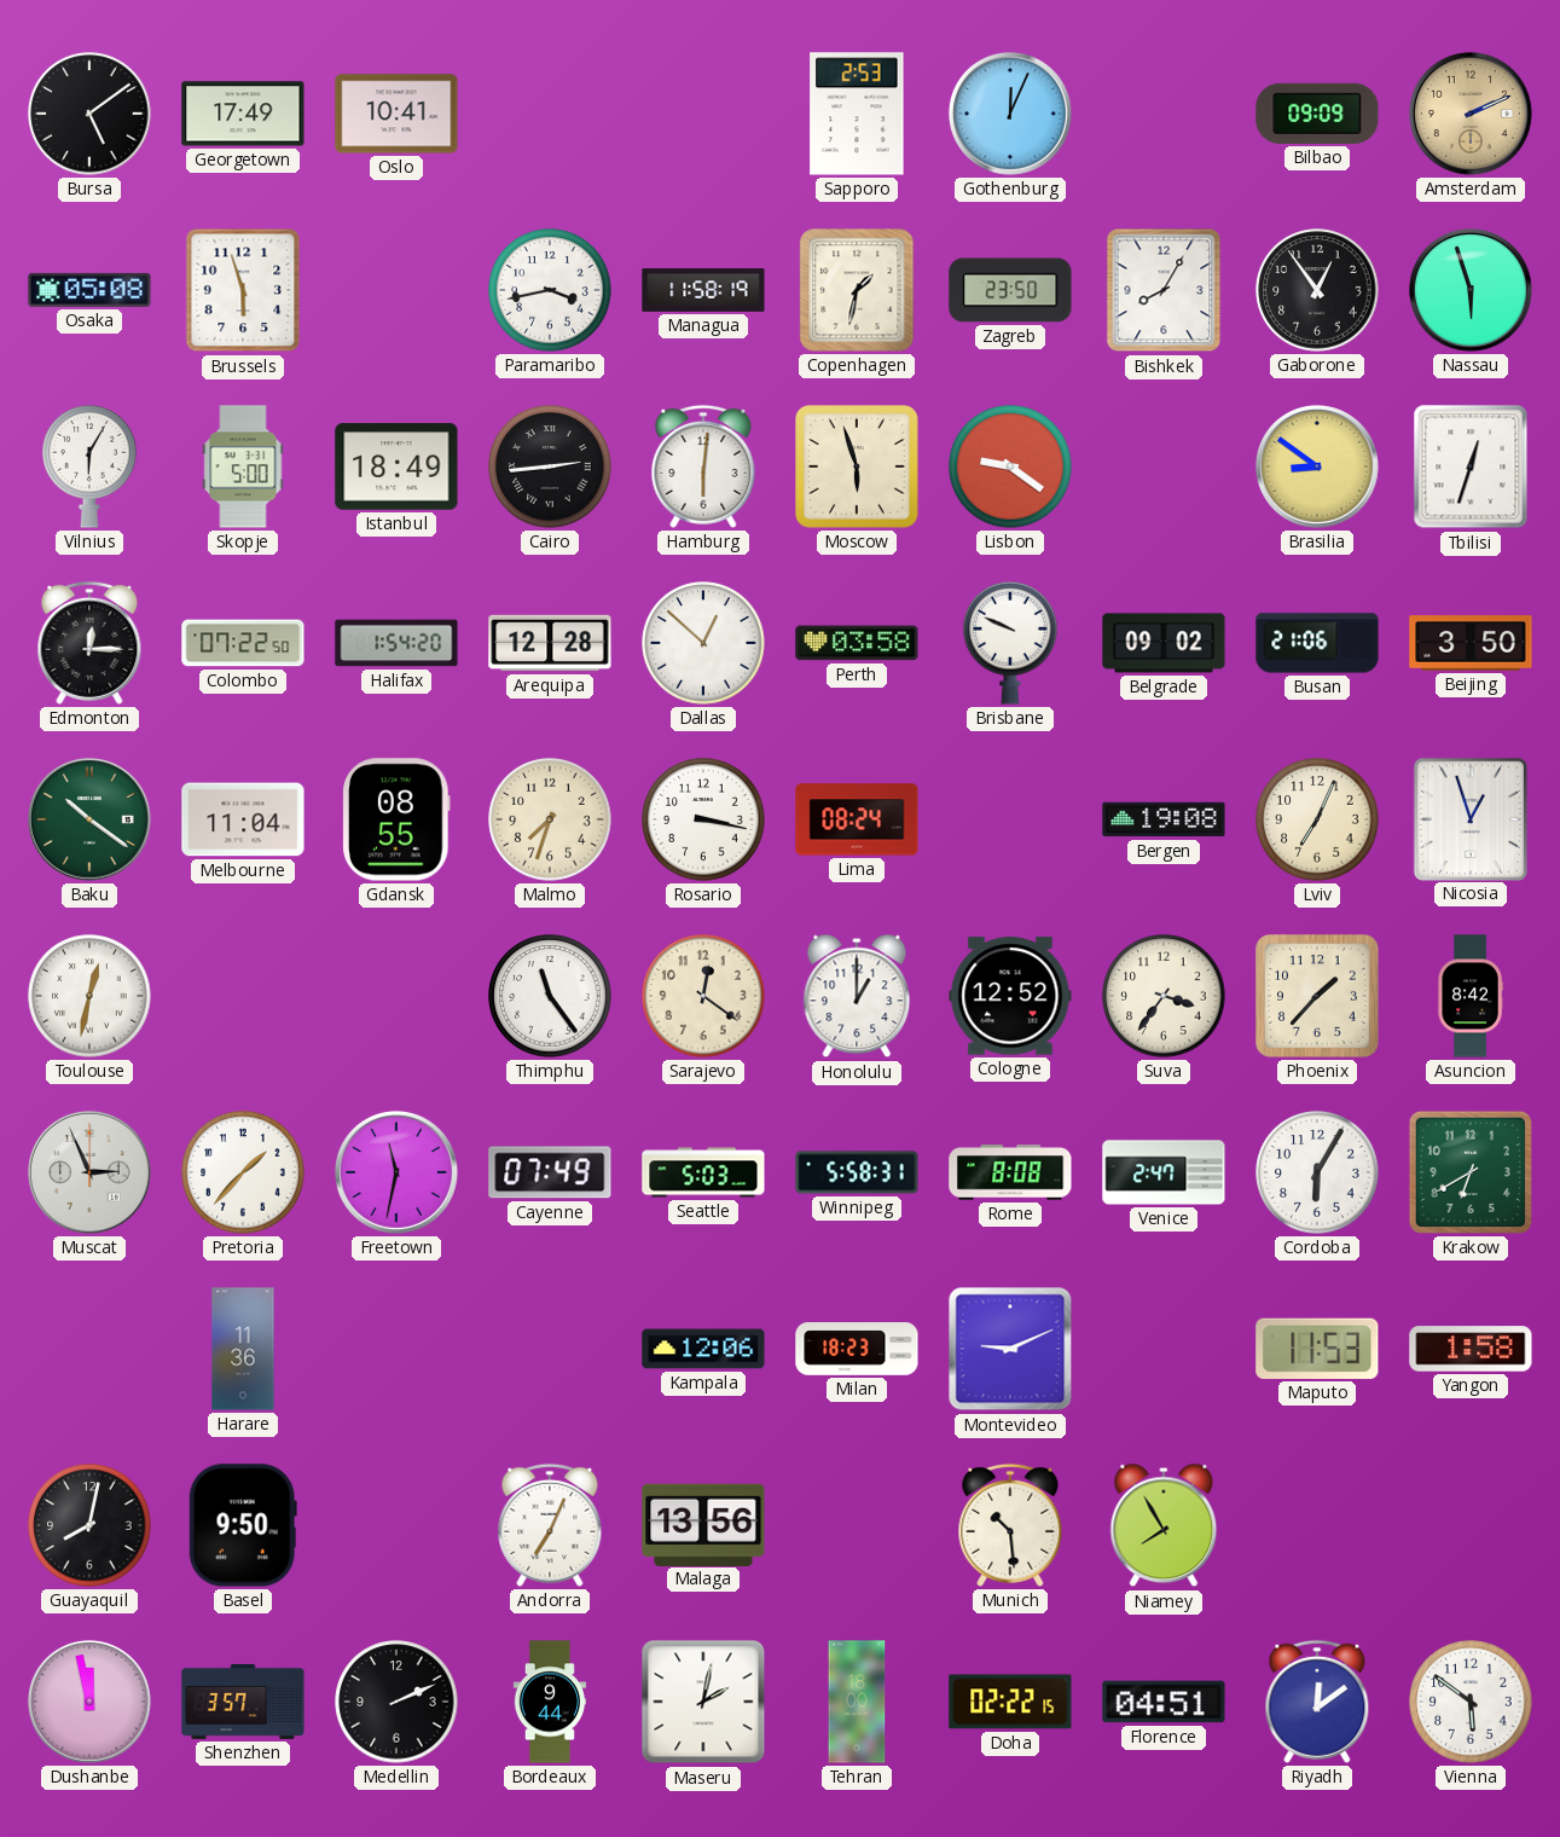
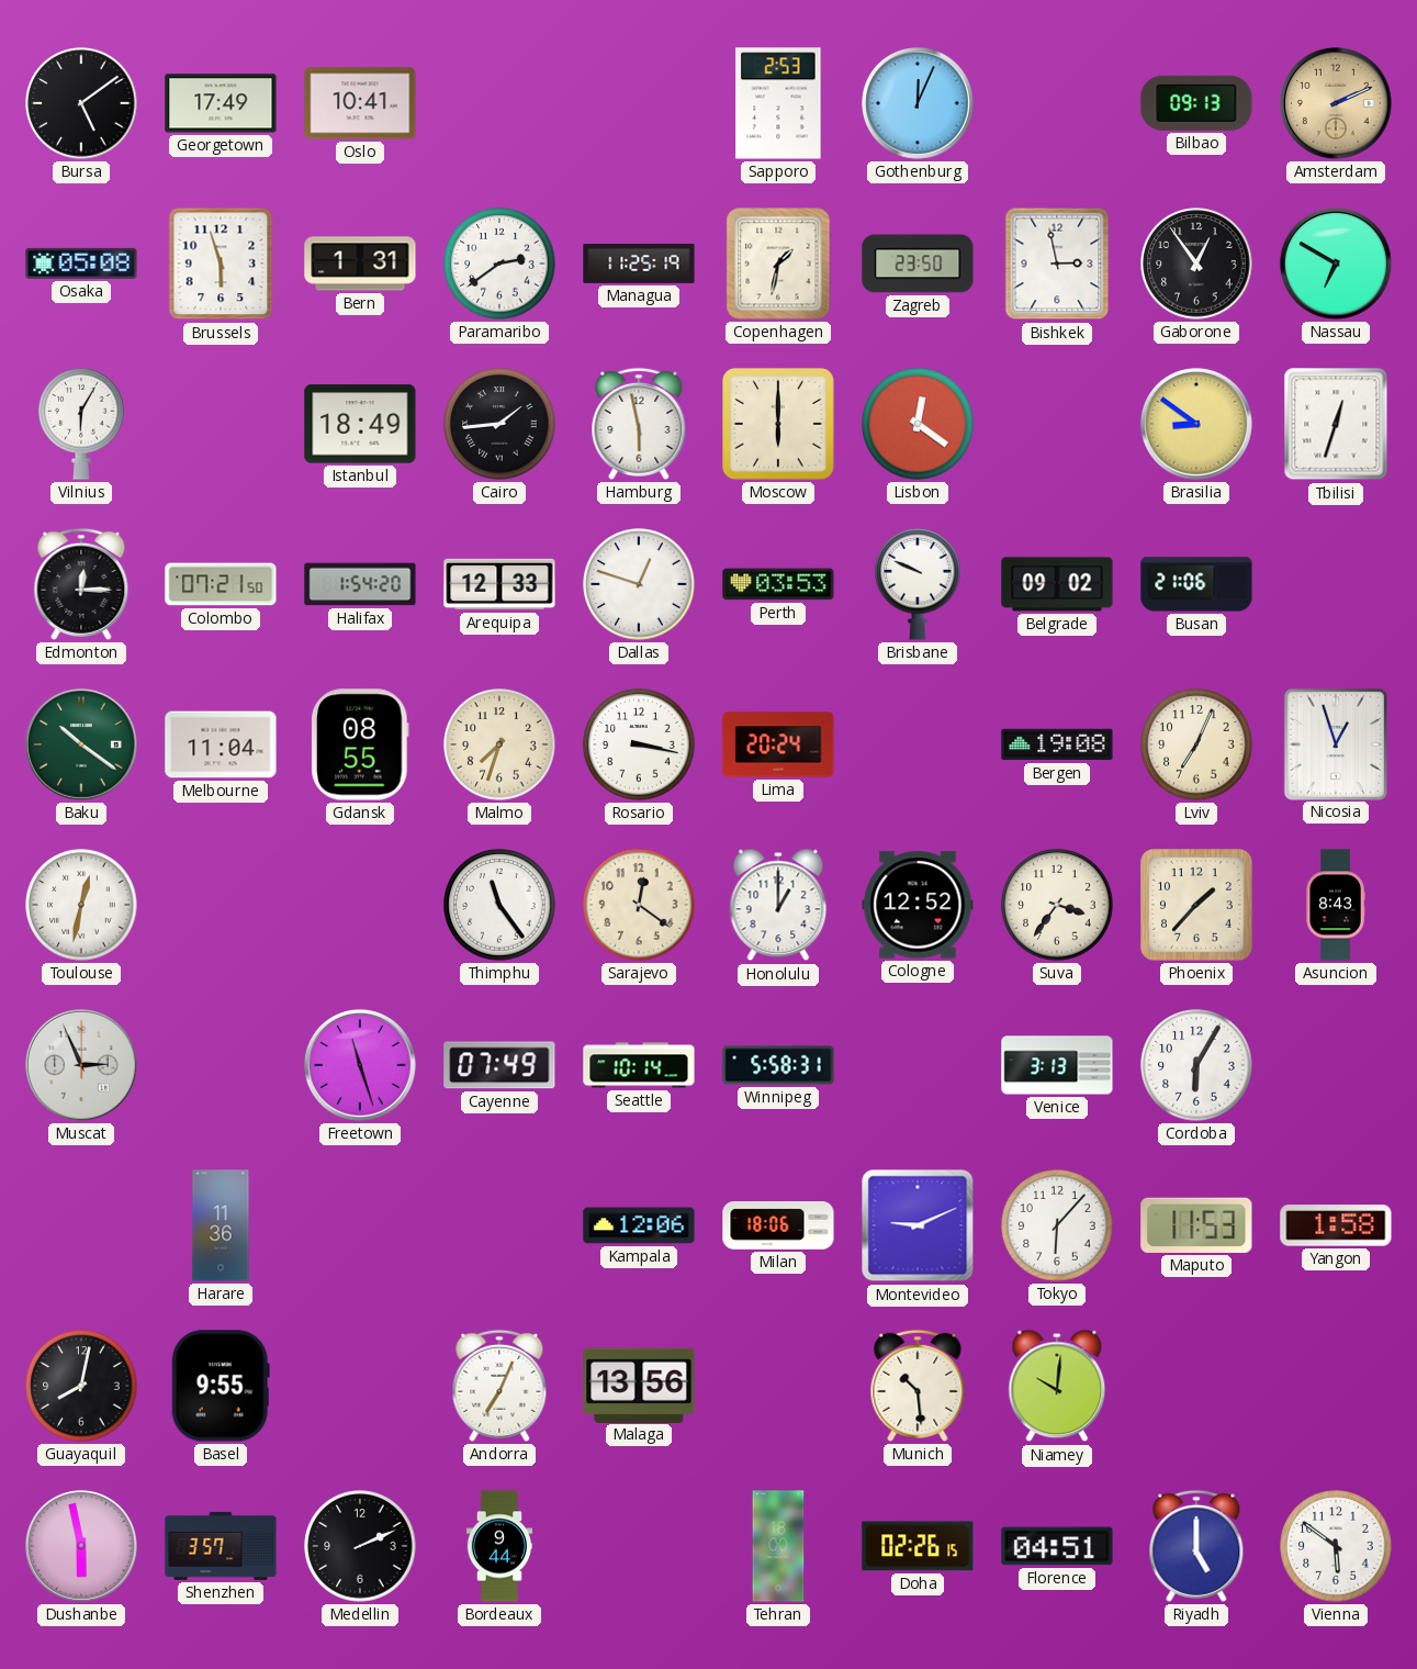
Bilbao: 09:09 -> 09:13
Bern: none -> 1:31
Paramaribo: 3:43 -> 2:39
Managua: 11:58 -> 11:25
Bishkek: 8:05 -> 2:58
Nassau: 5:57 -> 6:50
Skopje: 5:00 -> none
Cairo: 2:44 -> 1:44
Hamburg: 6:01 -> 5:58
Moscow: 5:57 -> 6:00
Lisbon: 9:21 -> 12:21
Colombo: 07:22 -> 07:21
Arequipa: 12:28 -> 12:33
Dallas: 12:52 -> 12:48
Perth: 03:58 -> 03:53
Beijing: 3:50 -> none
Lima: 08:24 -> 20:24
Asuncion: 8:42 -> 8:43
Pretoria: 1:37 -> none
Freetown: 11:32 -> 11:27
Seattle: 5:03 -> 10:14
Rome: 8:08 -> none
Venice: 2:47 -> 3:13
Krakow: 6:40 -> none
Milan: 18:23 -> 18:06
Tokyo: none -> 6:07
Basel: 9:50 -> 9:55
Niamey: 7:55 -> 10:01
Dushanbe: 11:58 -> 5:58
Maseru: 2:02 -> none
Doha: 02:22 -> 02:26
Riyadh: 12:09 -> 5:00
